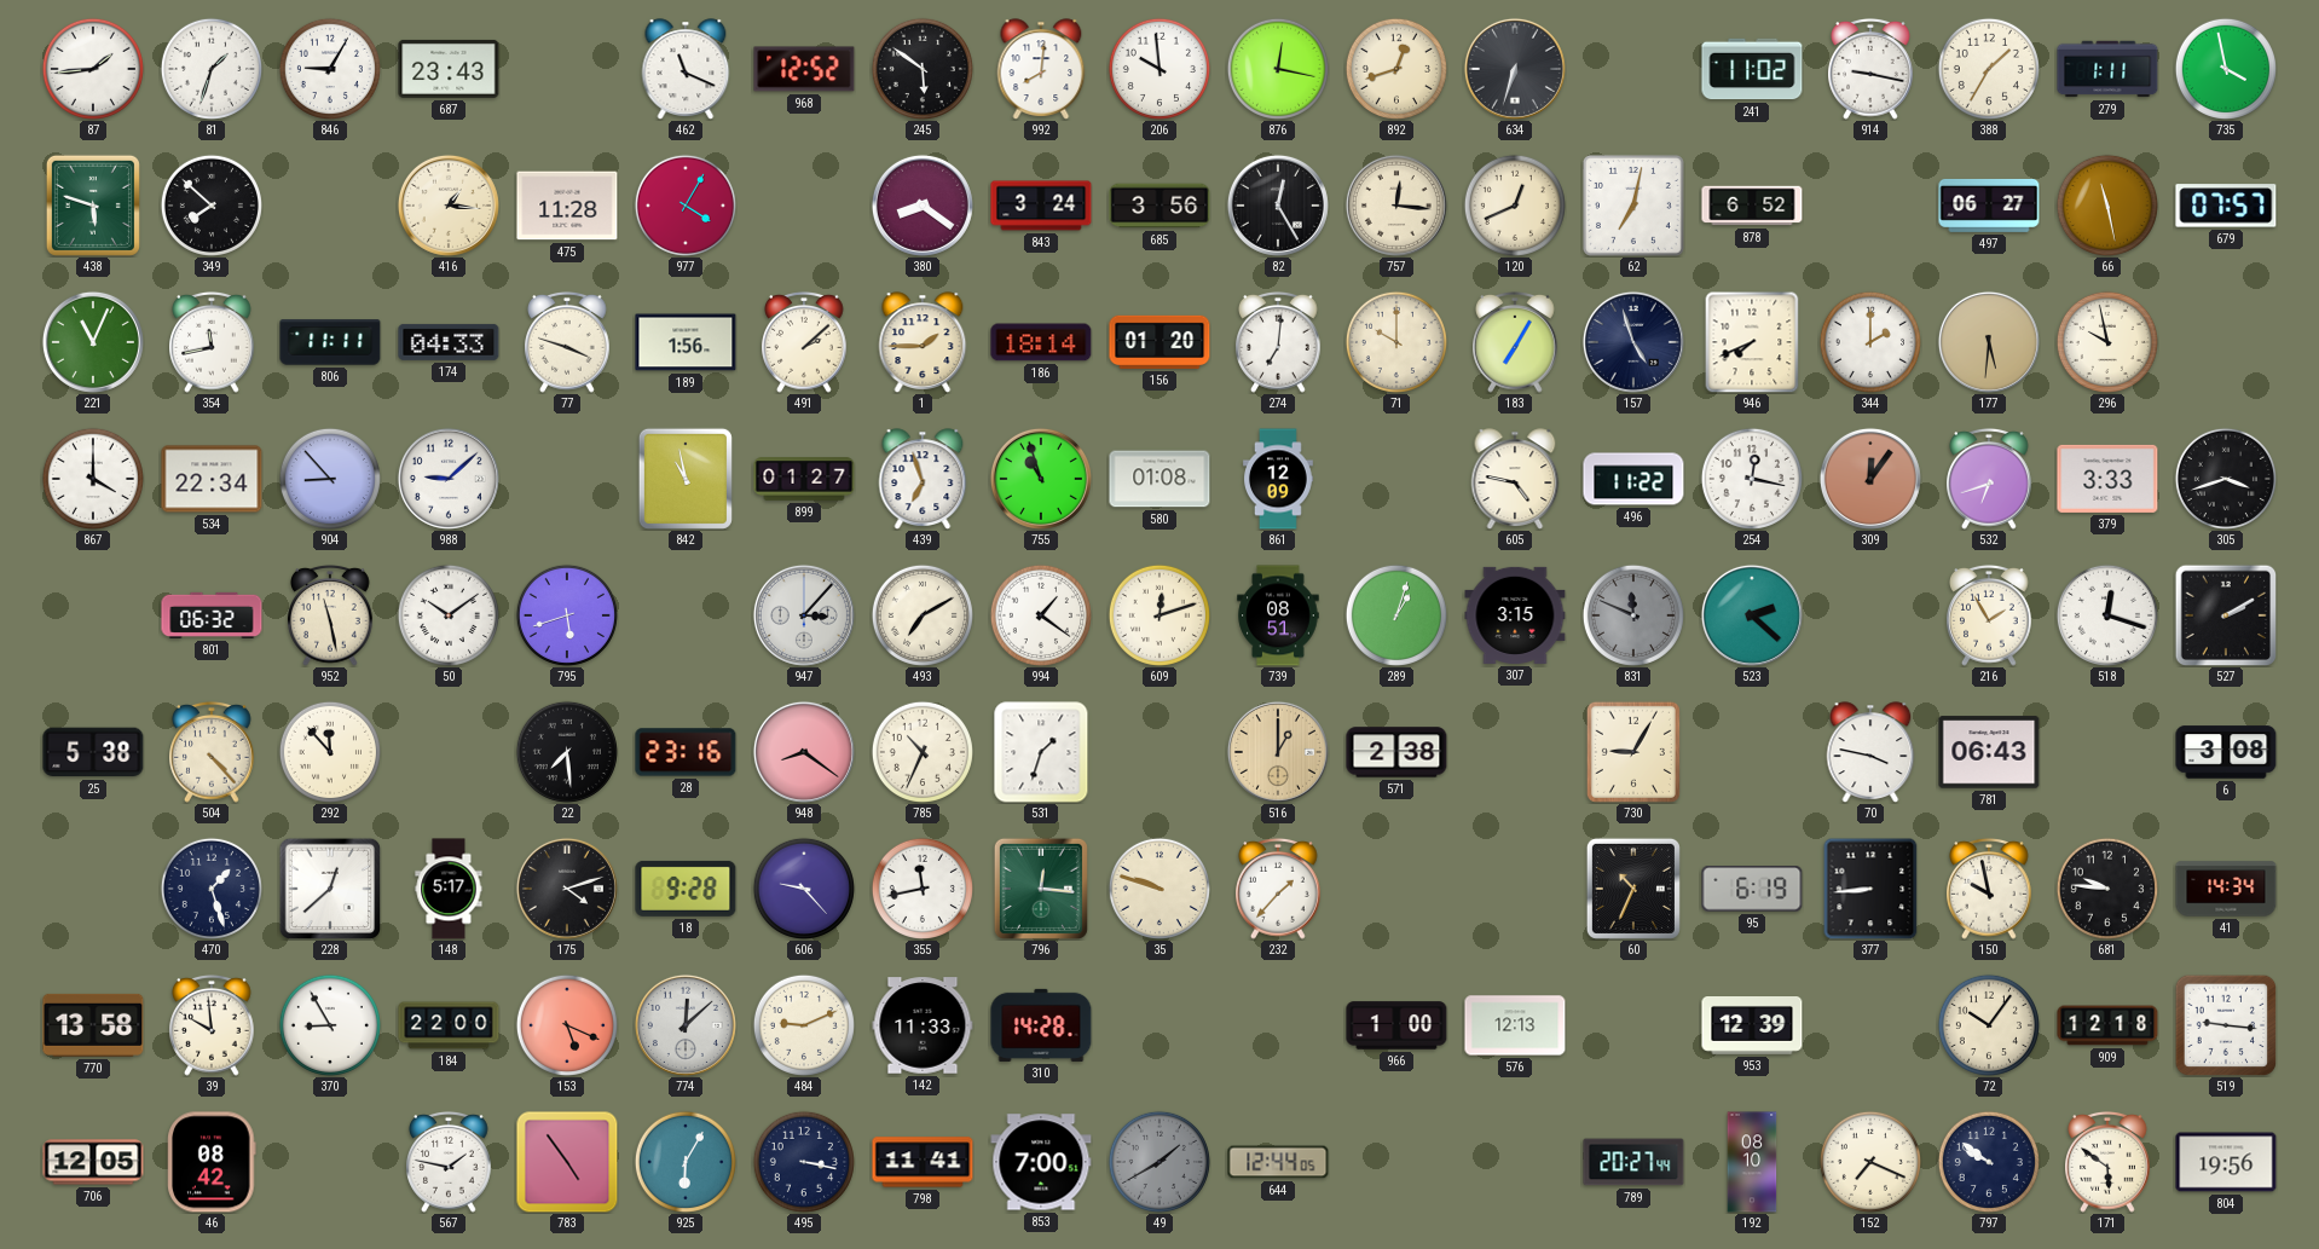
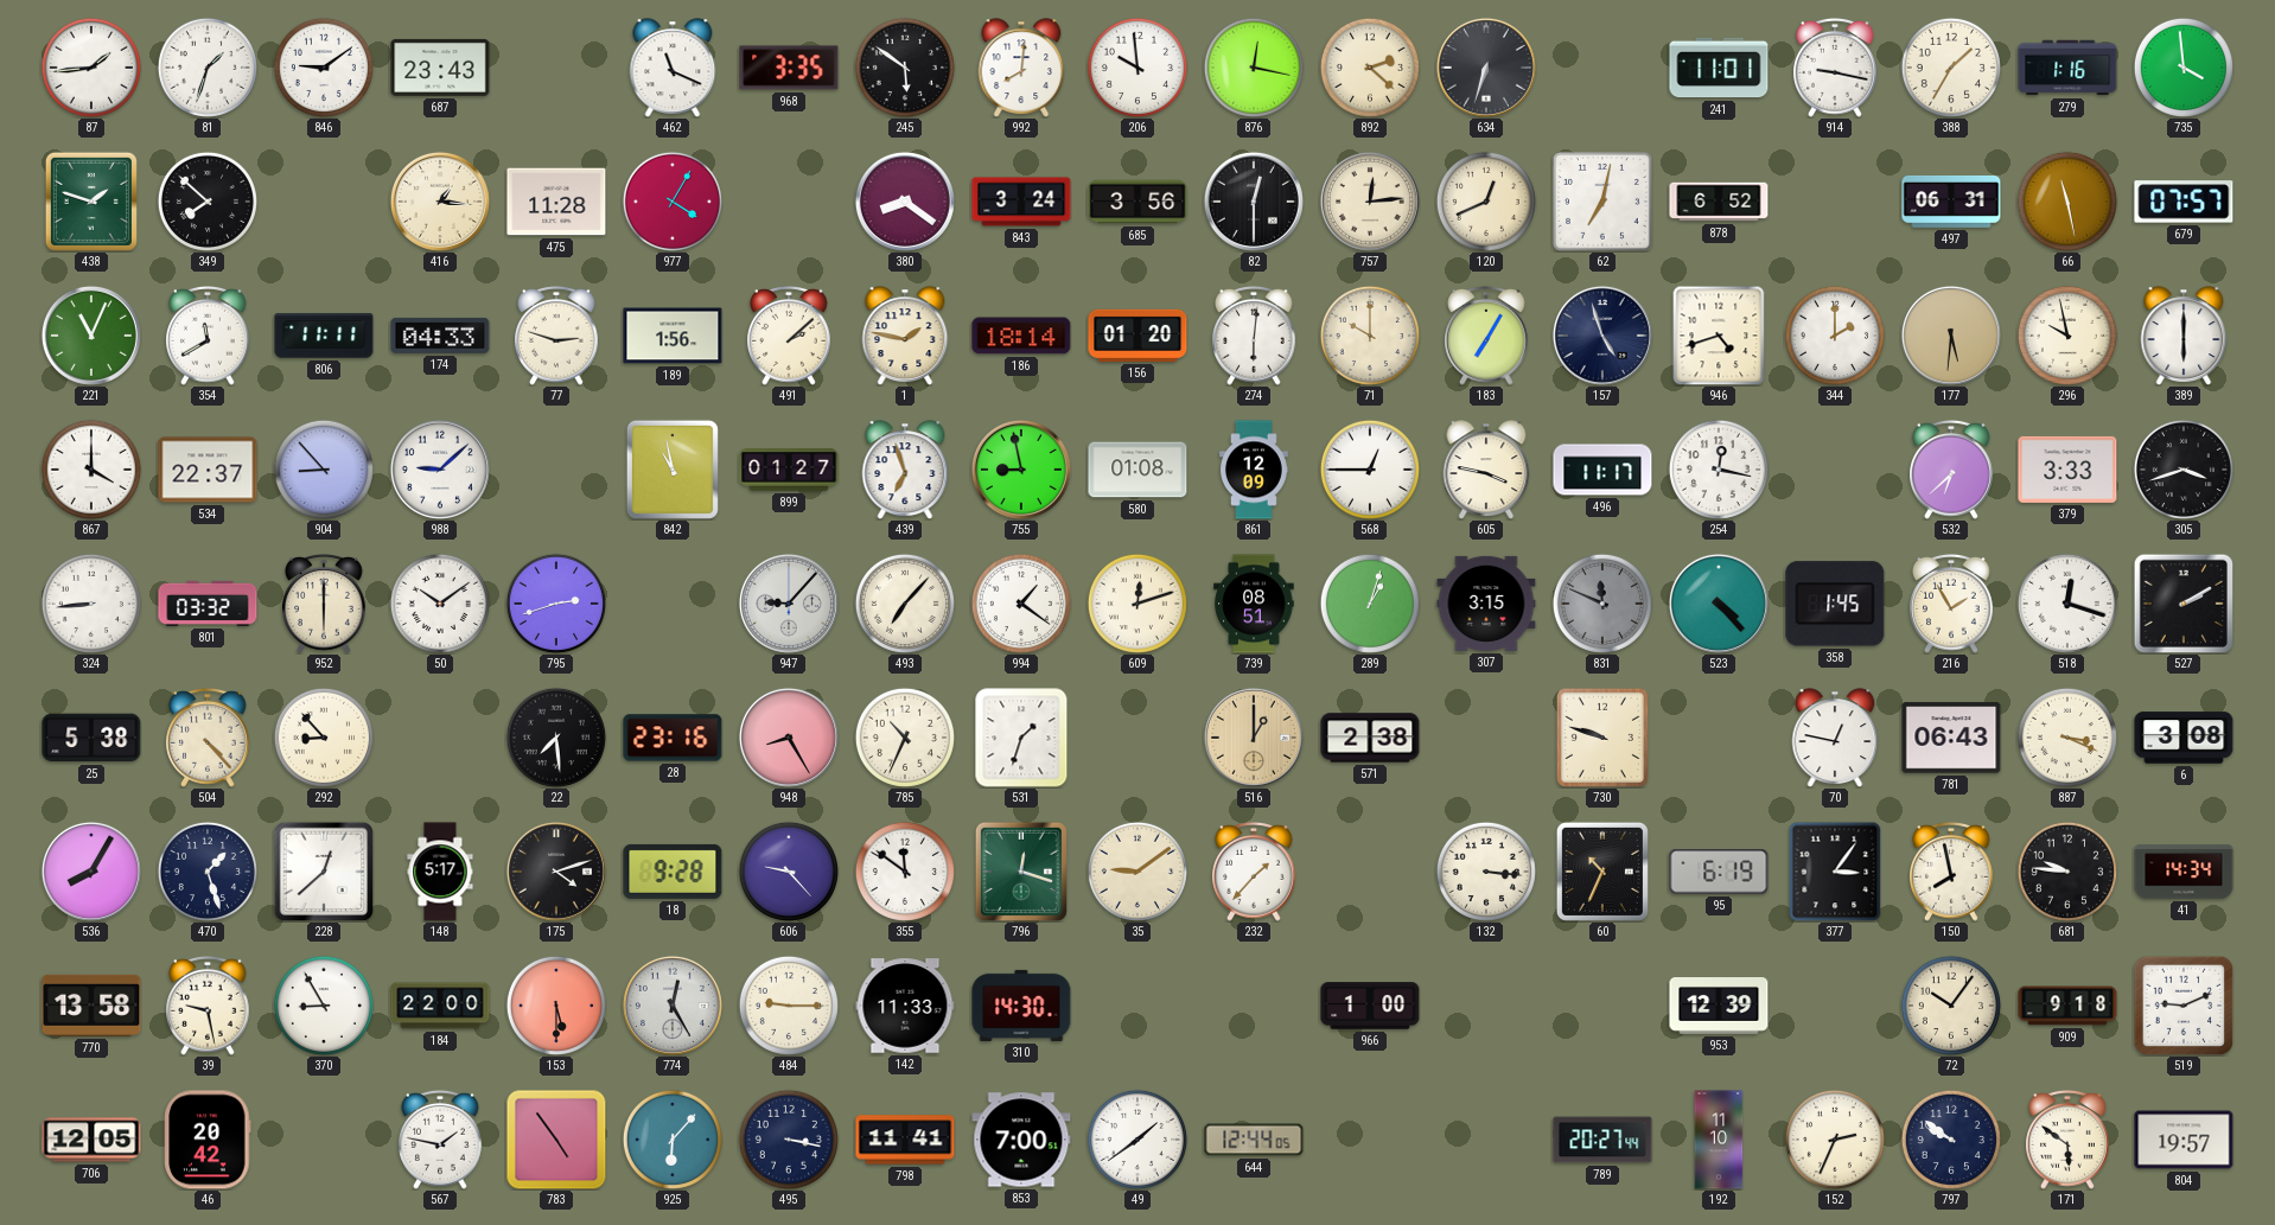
846: 9:05 -> 9:09
968: 12:52 -> 3:35
892: 12:42 -> 2:22
241: 11:02 -> 11:01
279: 1:11 -> 1:16
735: 3:58 -> 3:59
438: 5:48 -> 1:48
82: 12:25 -> 12:30
757: 12:16 -> 12:14
497: 06:27 -> 06:31
354: 11:43 -> 11:40
77: 3:48 -> 2:48
1: 1:45 -> 1:47
274: 7:01 -> 6:01
946: 7:41 -> 4:42
389: none -> 6:00
534: 22:34 -> 22:37
755: 10:57 -> 8:58
568: none -> 12:45
605: 4:47 -> 3:47
496: 11:22 -> 11:17
309: 12:06 -> none
532: 6:42 -> 6:38
324: none -> 8:44
801: 06:32 -> 03:32
952: 11:28 -> 6:00
795: 5:42 -> 2:42
947: 3:07 -> 9:07
493: 7:10 -> 7:07
523: 2:22 -> 4:23
358: none -> 1:45
292: 11:53 -> 8:53
948: 8:21 -> 8:25
730: 9:05 -> 9:48
70: 3:47 -> 12:47
887: none -> 3:19
536: none -> 8:05
355: 11:43 -> 11:51
796: 12:16 -> 12:18
35: 9:48 -> 9:09
132: none -> 3:16
377: 8:44 -> 3:06
150: 9:58 -> 7:58
39: 9:59 -> 9:28
153: 5:19 -> 5:30
774: 12:08 -> 12:25
484: 9:11 -> 9:15
310: 14:28 -> 14:30
576: 12:13 -> none
909: 12:18 -> 9:18
519: 9:16 -> 9:11
46: 08:42 -> 20:42
925: 6:05 -> 6:07
49: 1:40 -> 1:39
49 dial: grey -> white
192: 08:10 -> 11:10
152: 7:19 -> 2:34
804: 19:56 -> 19:57
